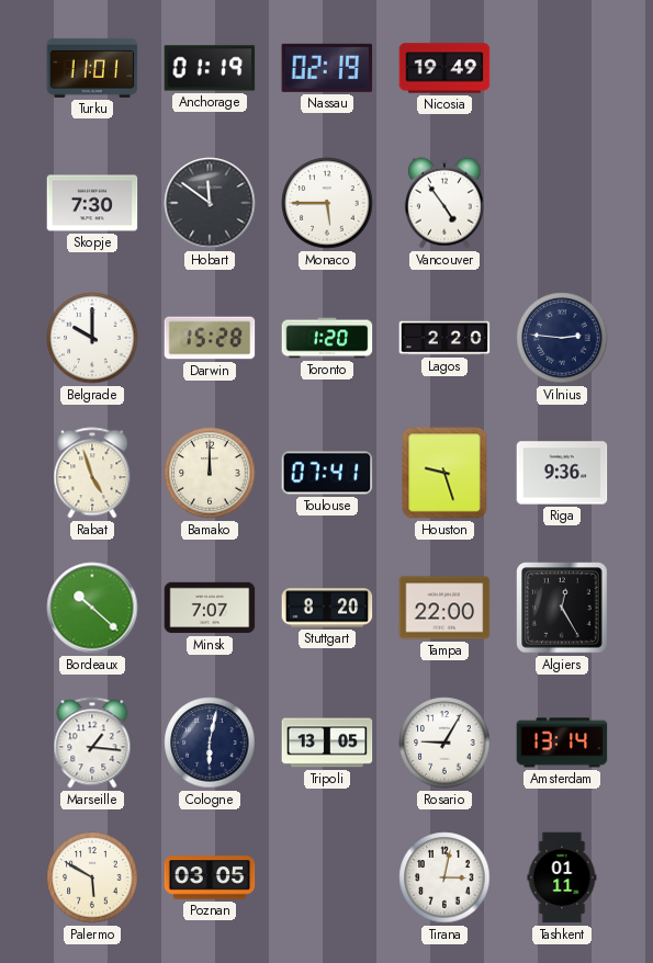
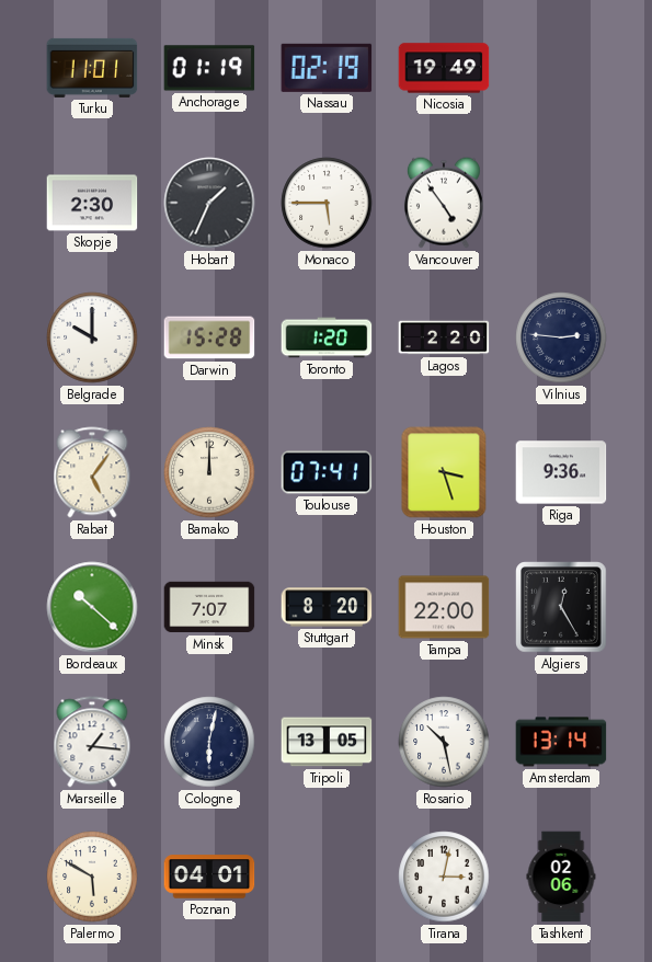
Skopje: 7:30 -> 2:30
Hobart: 11:51 -> 1:34
Rabat: 4:57 -> 5:06
Houston: 9:27 -> 3:27
Rosario: 9:05 -> 10:28
Poznan: 03:05 -> 04:01
Tashkent: 01:11 -> 02:06
